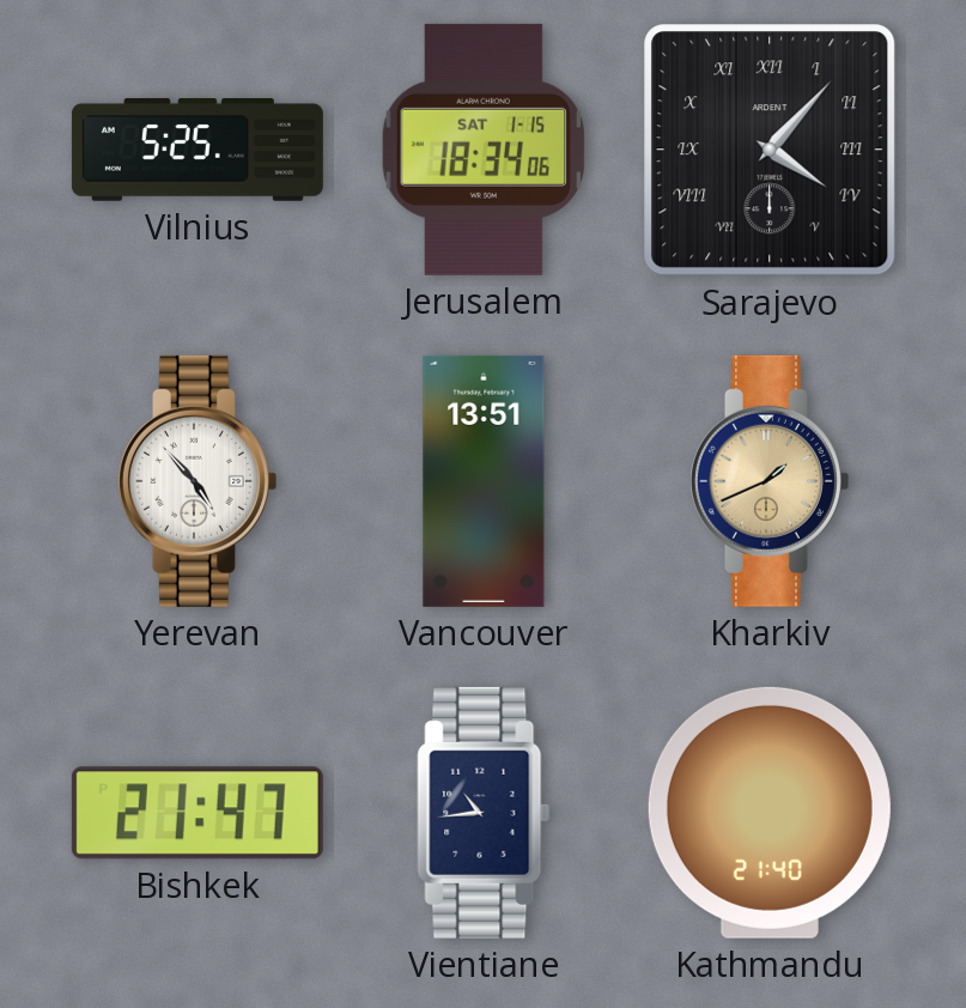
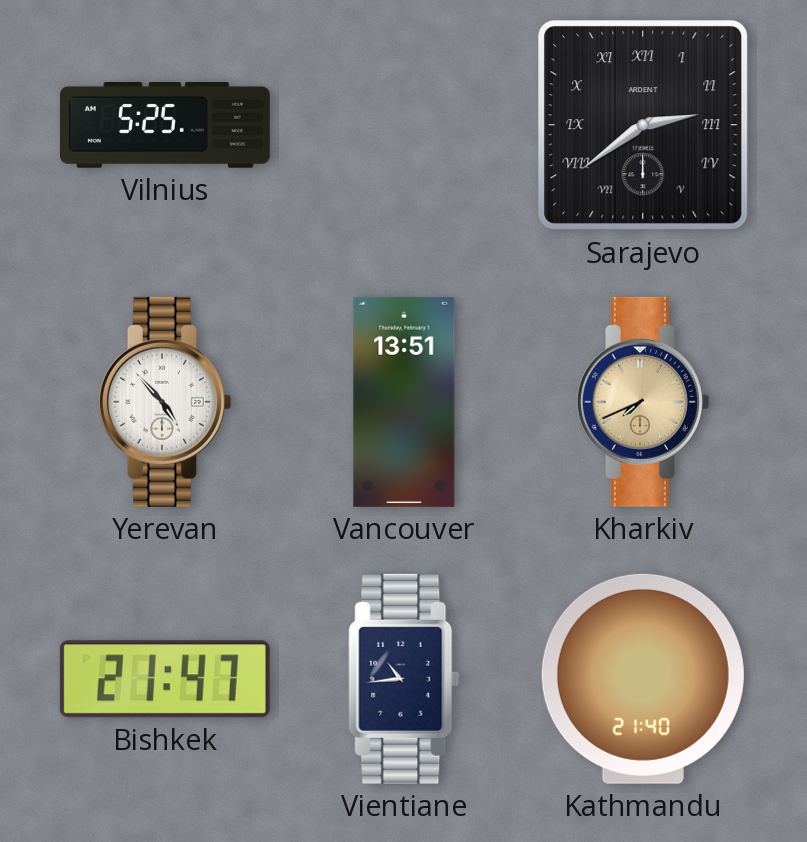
Jerusalem: 18:34 -> none
Sarajevo: 4:07 -> 2:39
Kharkiv: 1:41 -> 7:41
